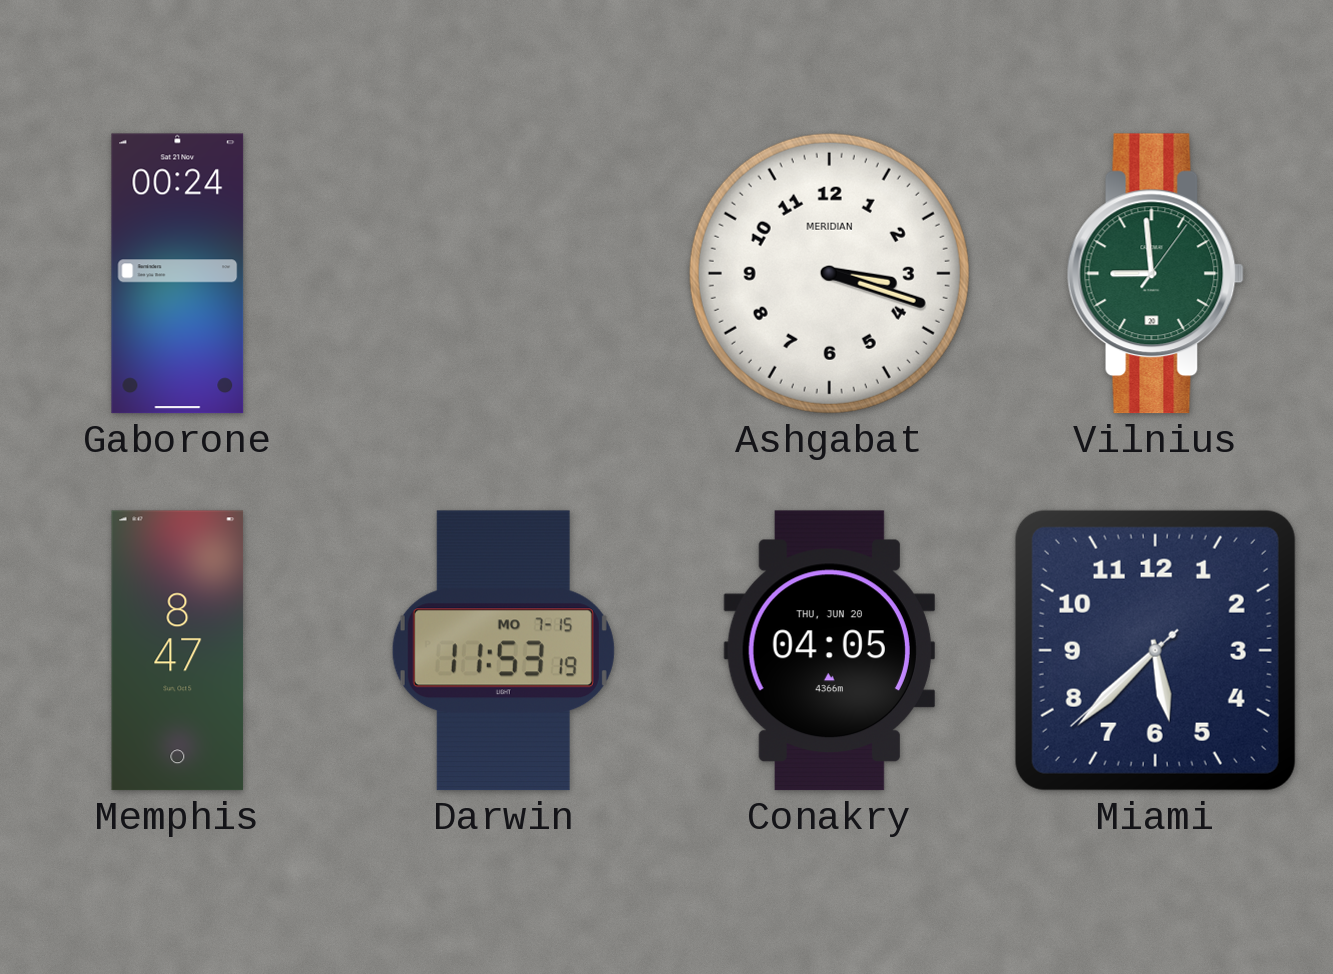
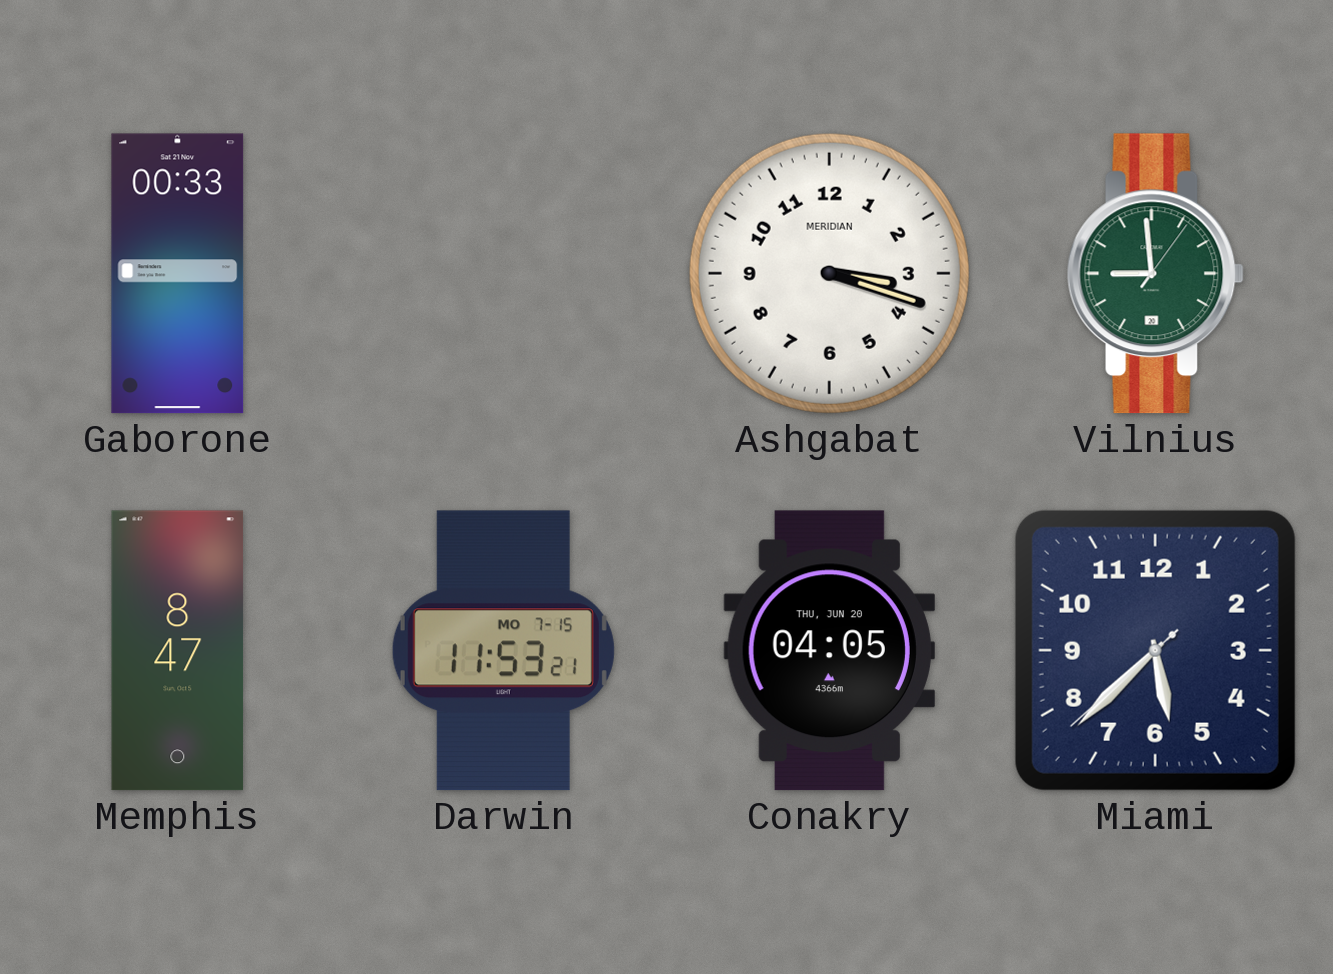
Gaborone: 00:24 -> 00:33
Darwin: 11:53:19 -> 11:53:21
